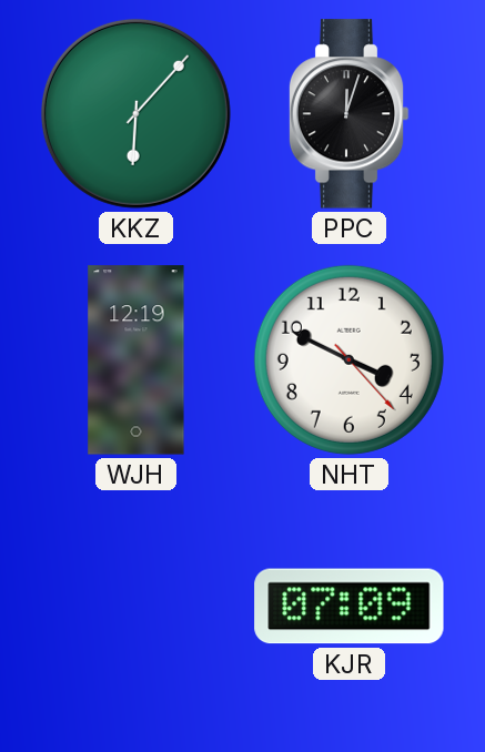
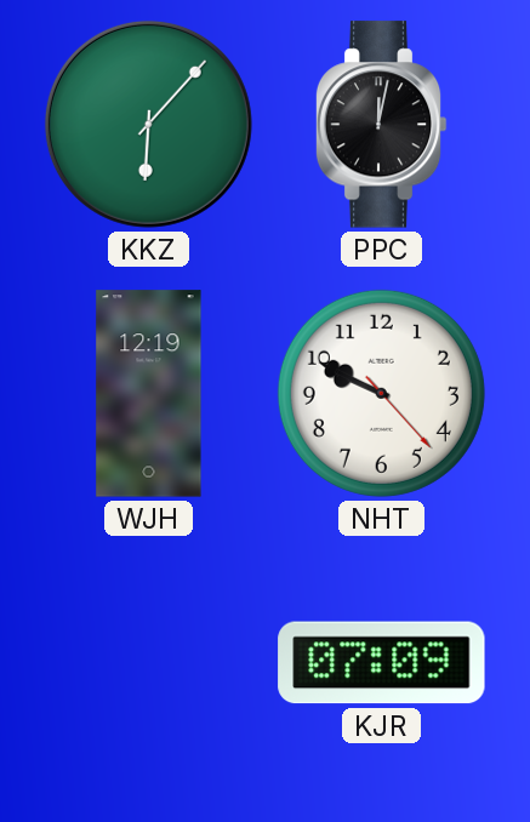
PPC: 12:03 -> 12:02
NHT: 3:49 -> 9:49
